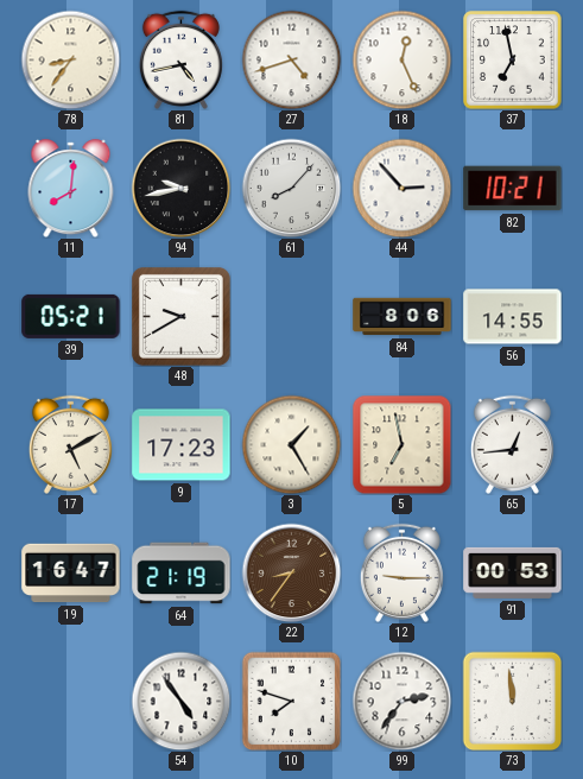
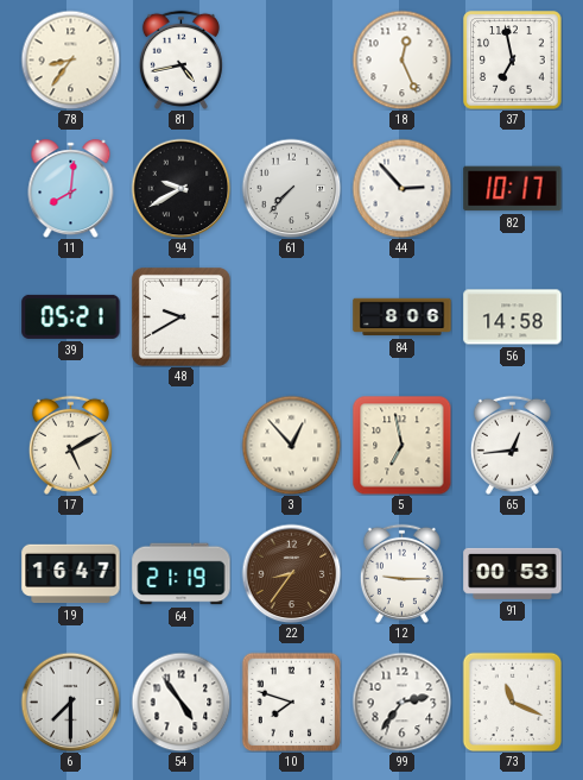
27: 4:42 -> none
94: 9:43 -> 9:40
61: 8:07 -> 7:37
82: 10:21 -> 10:17
56: 14:55 -> 14:58
9: 17:23 -> none
3: 1:25 -> 12:53
6: none -> 7:30
73: 11:59 -> 11:19
